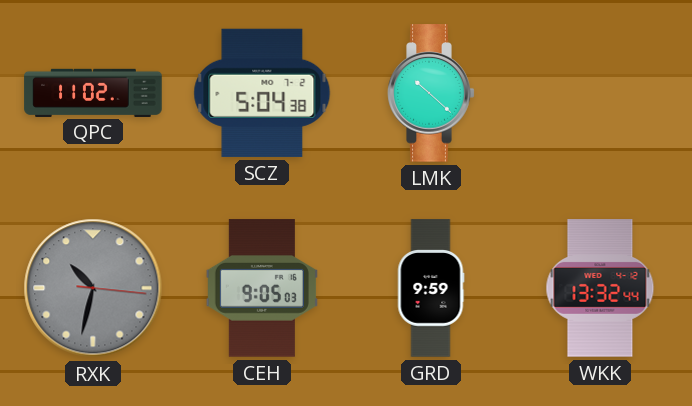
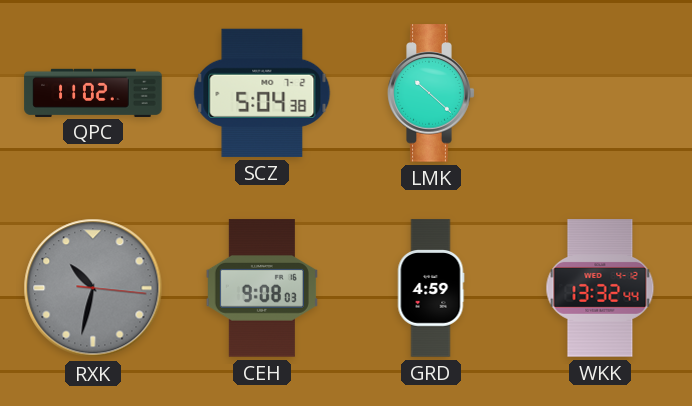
CEH: 9:05 -> 9:08
GRD: 9:59 -> 4:59
